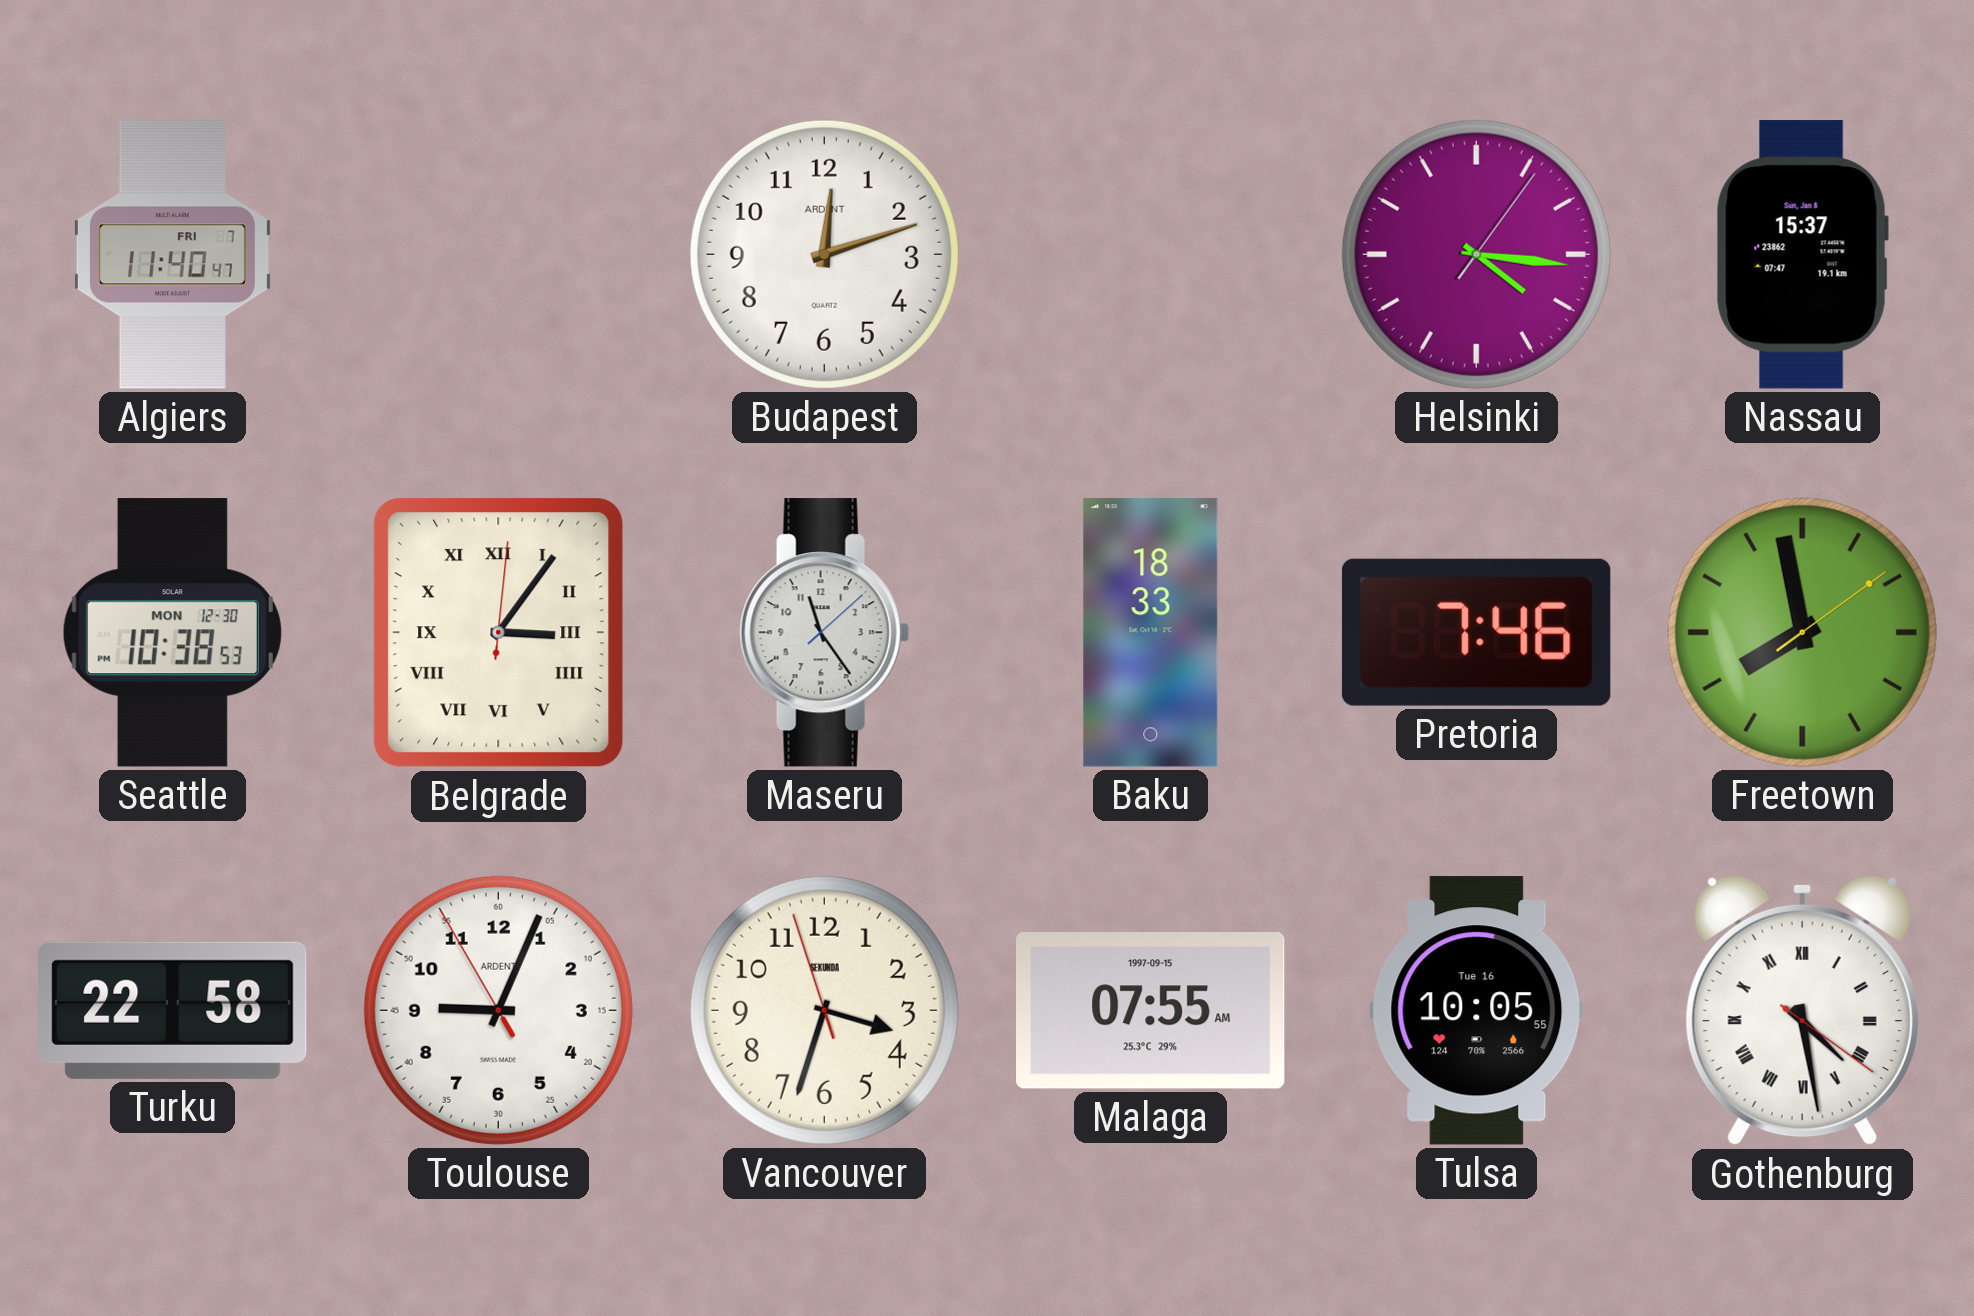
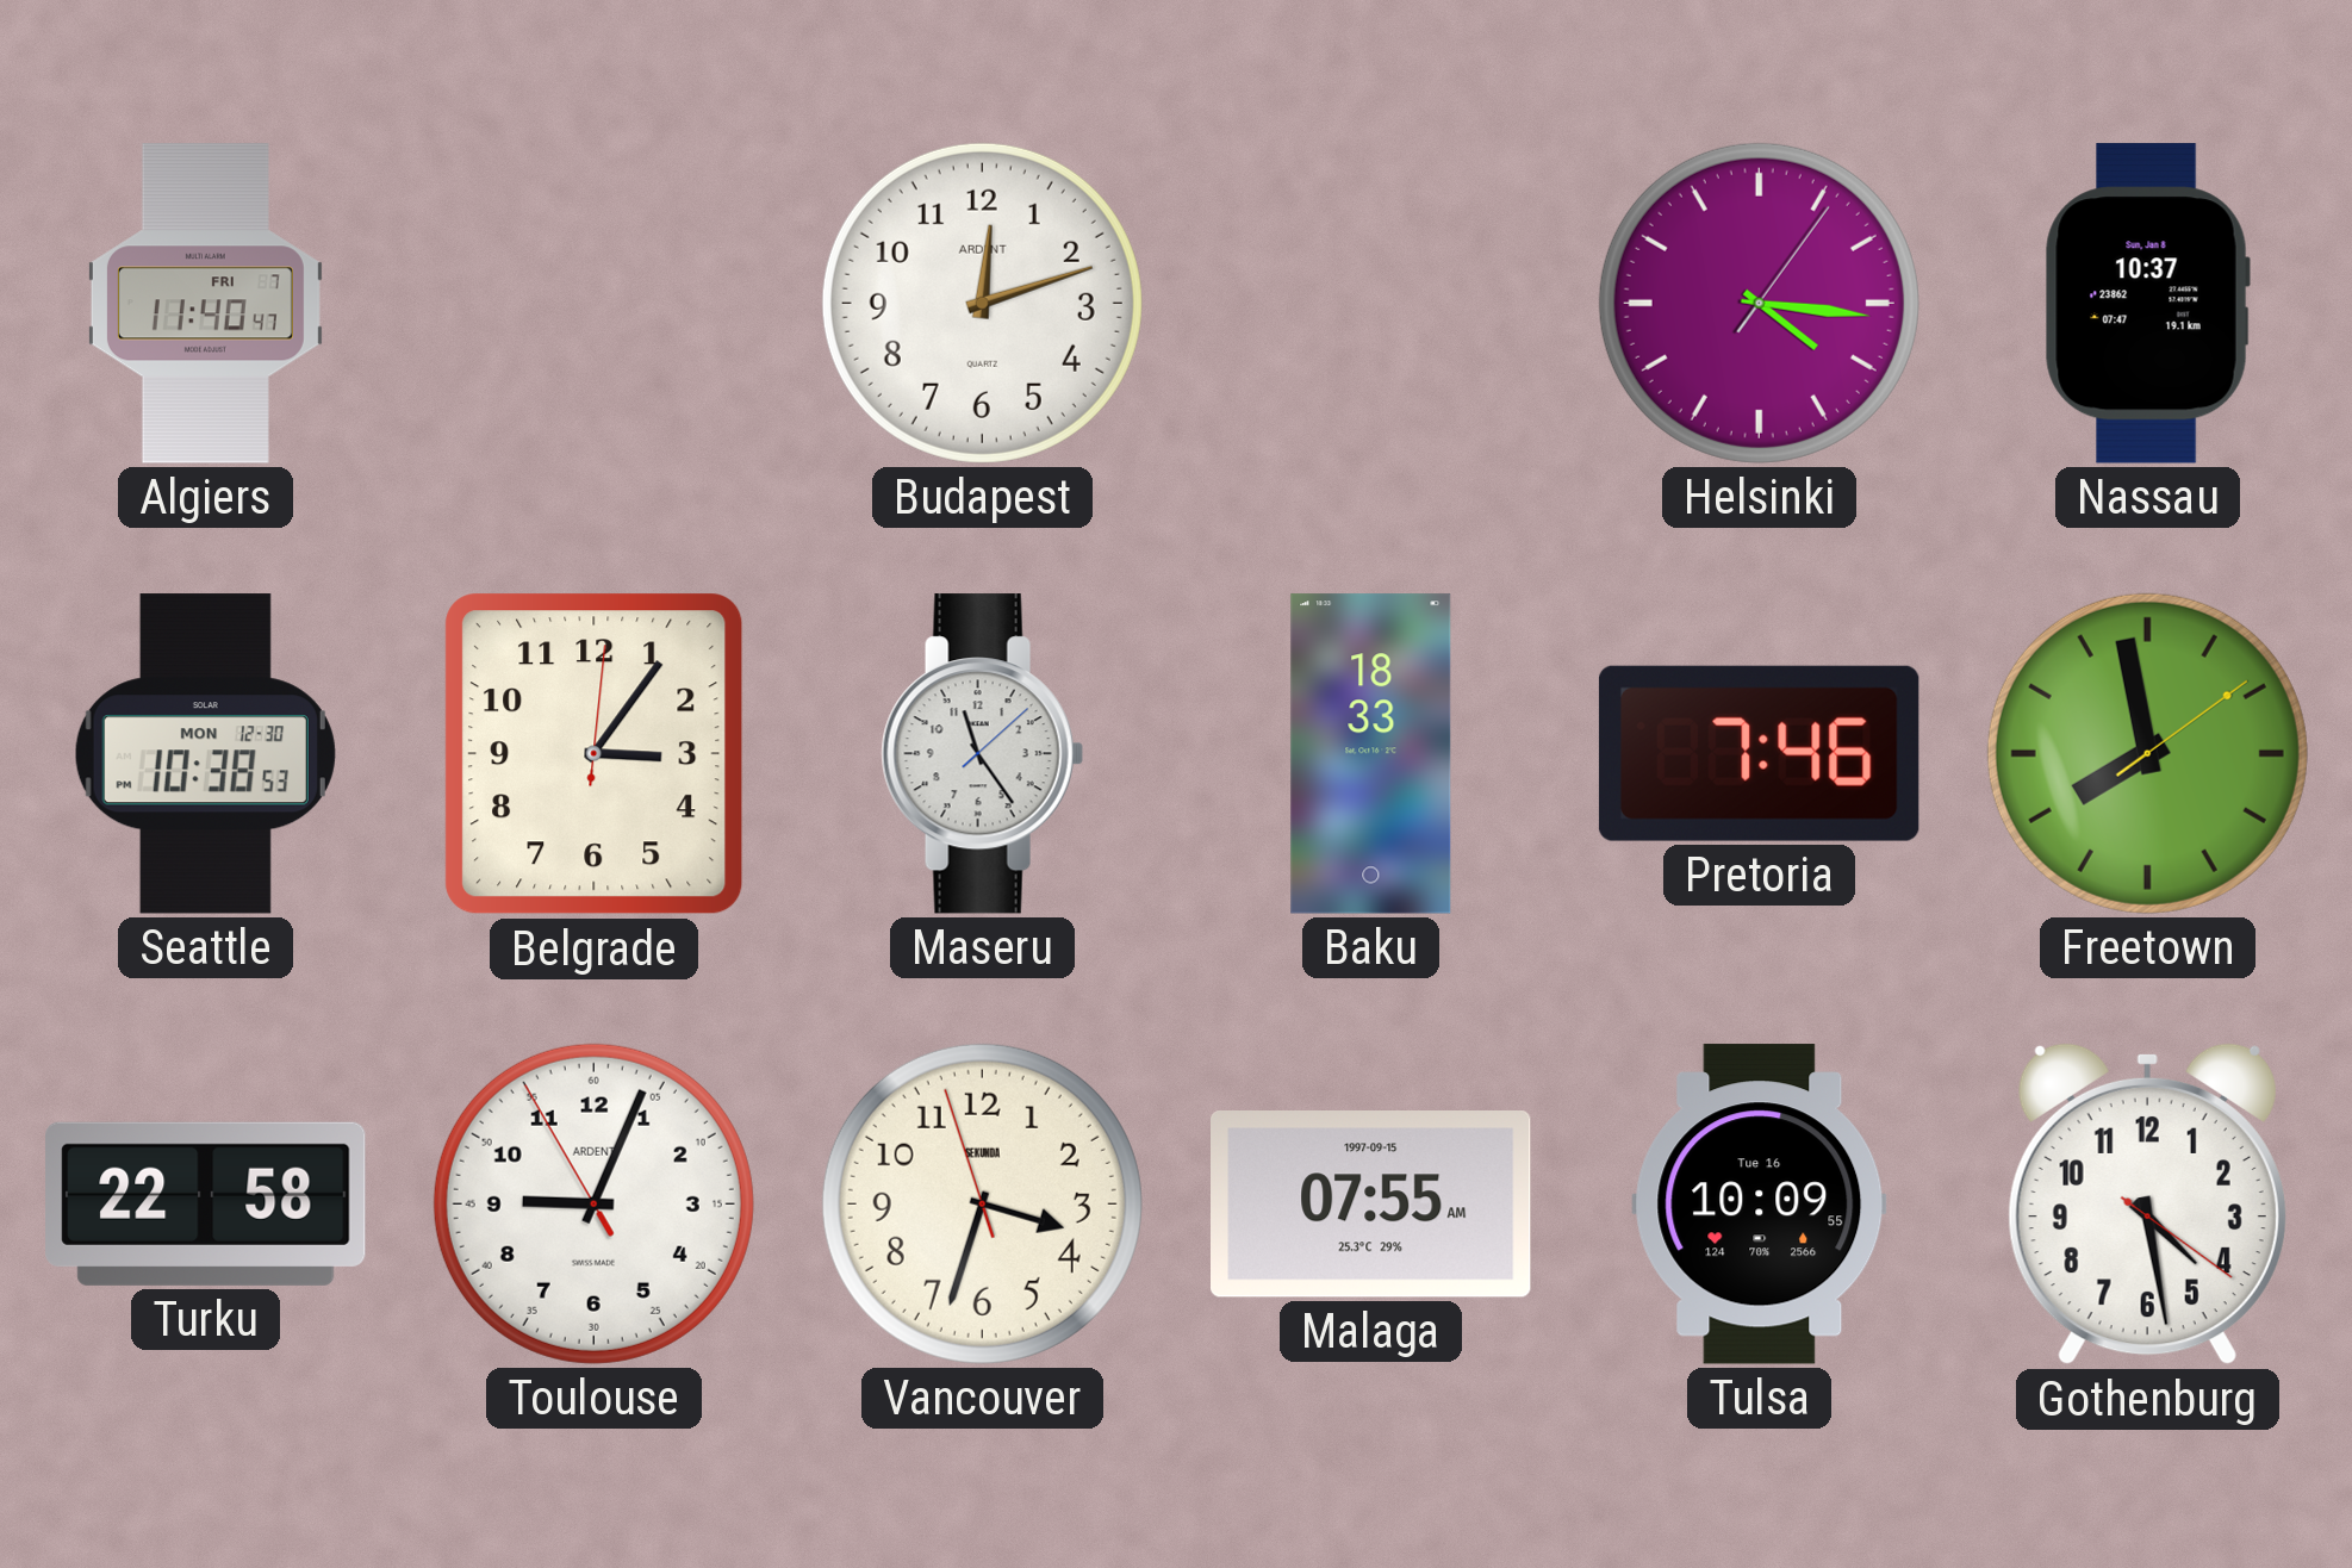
Nassau: 15:37 -> 10:37
Belgrade numerals: Roman -> Arabic
Tulsa: 10:05 -> 10:09
Gothenburg numerals: Roman -> Arabic
